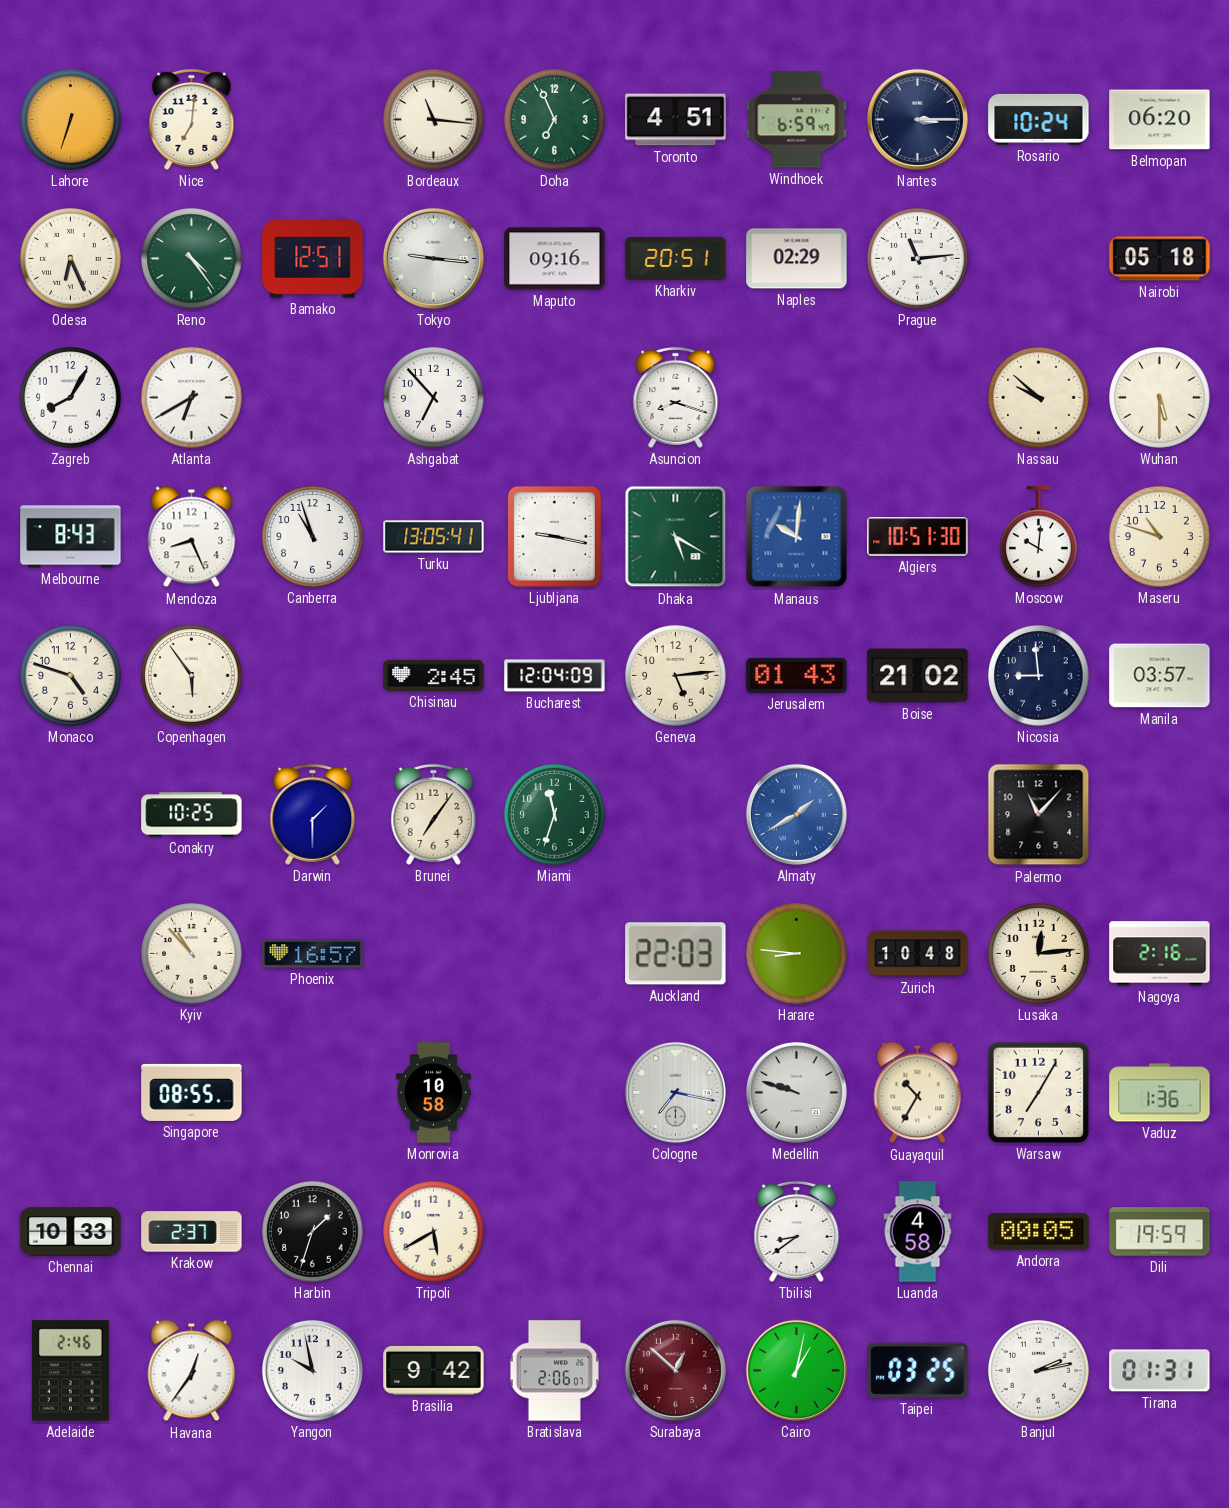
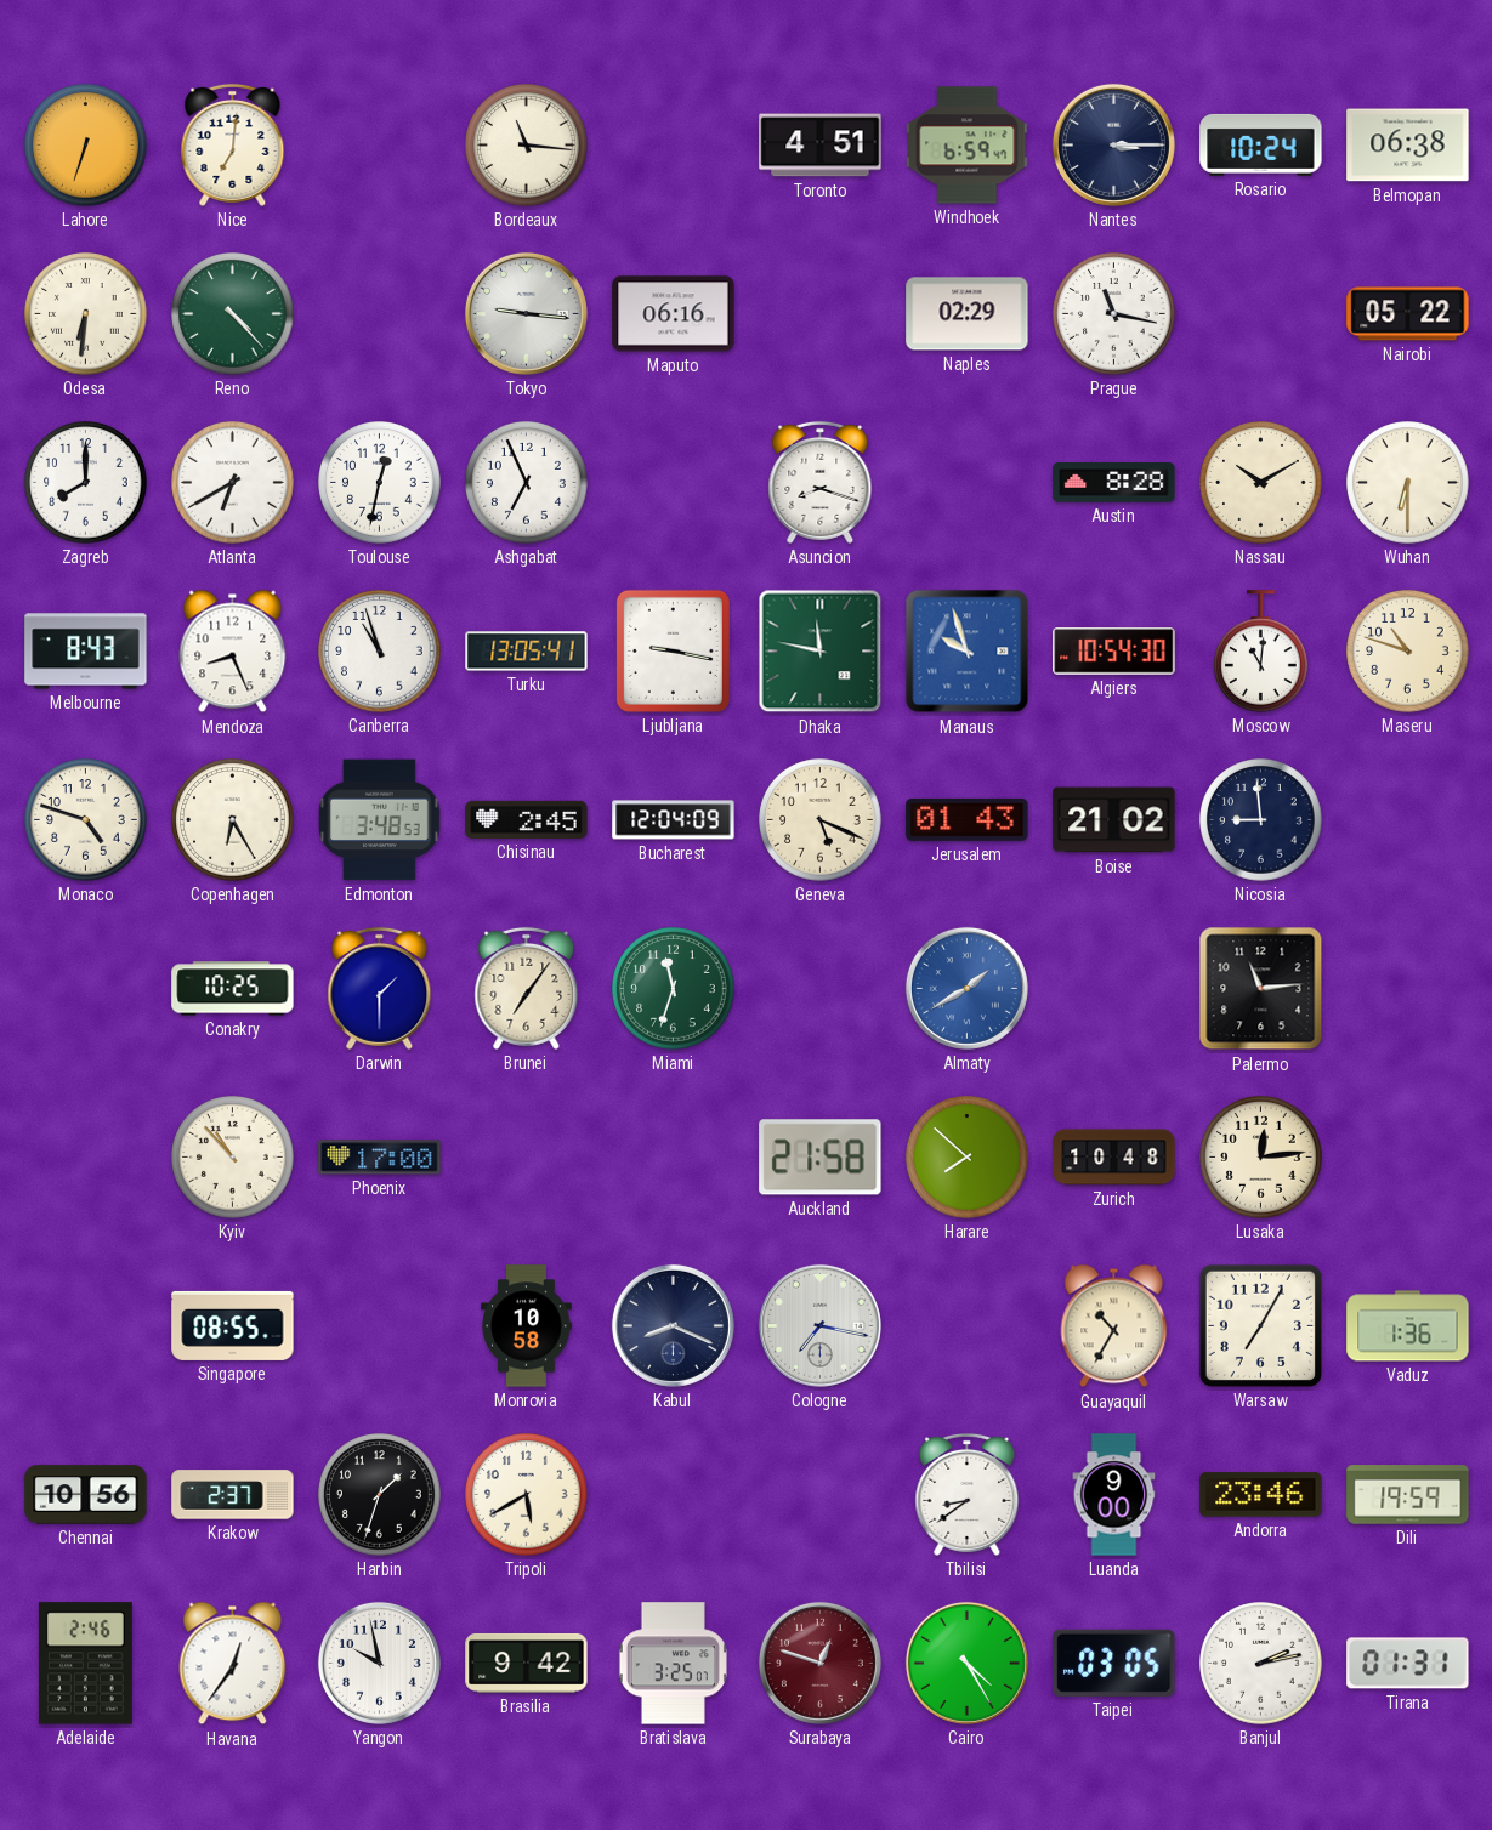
Doha: 6:56 -> none
Belmopan: 06:20 -> 06:38
Odesa: 6:26 -> 6:31
Reno: 4:24 -> 4:23
Bamako: 12:51 -> none
Maputo: 09:16 -> 06:16
Kharkiv: 20:51 -> none
Prague: 11:14 -> 11:17
Nairobi: 05:18 -> 05:22
Zagreb: 8:05 -> 8:00
Toulouse: none -> 12:32
Ashgabat: 6:53 -> 6:56
Austin: none -> 8:28
Nassau: 9:52 -> 10:10
Wuhan: 5:30 -> 6:30
Dhaka: 5:20 -> 11:47
Manaus: 10:01 -> 9:57
Algiers: 10:51 -> 10:54
Moscow: 10:01 -> 11:01
Copenhagen: 5:54 -> 6:25
Edmonton: none -> 3:48
Geneva: 5:14 -> 5:19
Manila: 03:57 -> none
Palermo: 11:07 -> 11:14
Phoenix: 16:57 -> 17:00
Auckland: 22:03 -> 21:58
Harare: 8:46 -> 7:52
Nagoya: 2:16 -> none
Kabul: none -> 8:19
Medellin: 9:48 -> none
Chennai: 10:33 -> 10:56
Luanda: 4:58 -> 9:00
Andorra: 00:05 -> 23:46
Bratislava: 2:06 -> 3:25
Surabaya: 12:52 -> 12:48
Cairo: 1:02 -> 4:25
Taipei: 03:25 -> 03:05
